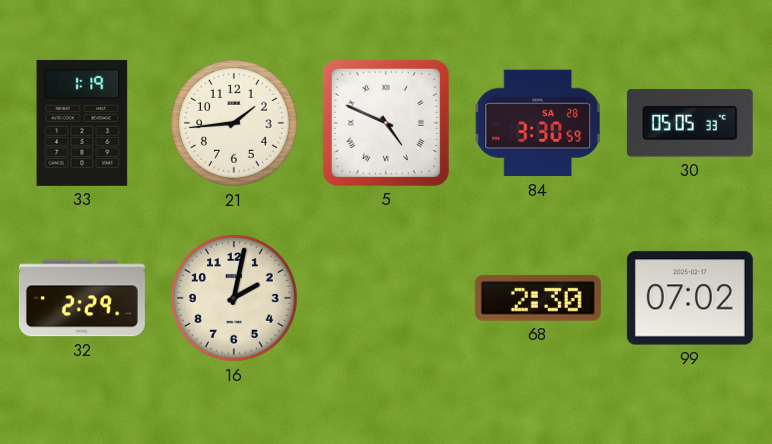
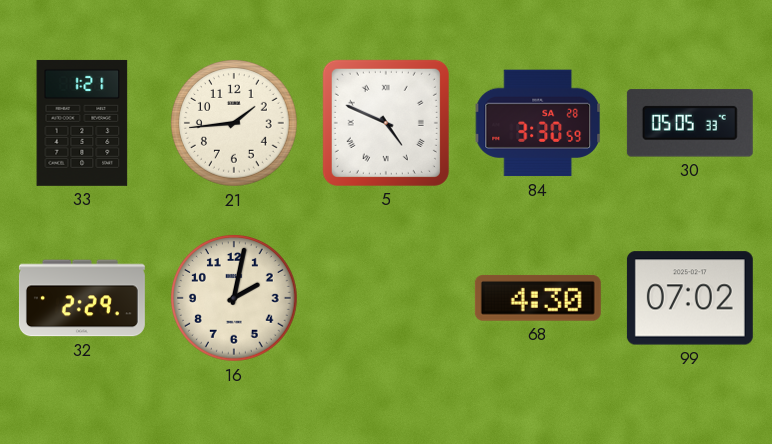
33: 1:19 -> 1:21
68: 2:30 -> 4:30
